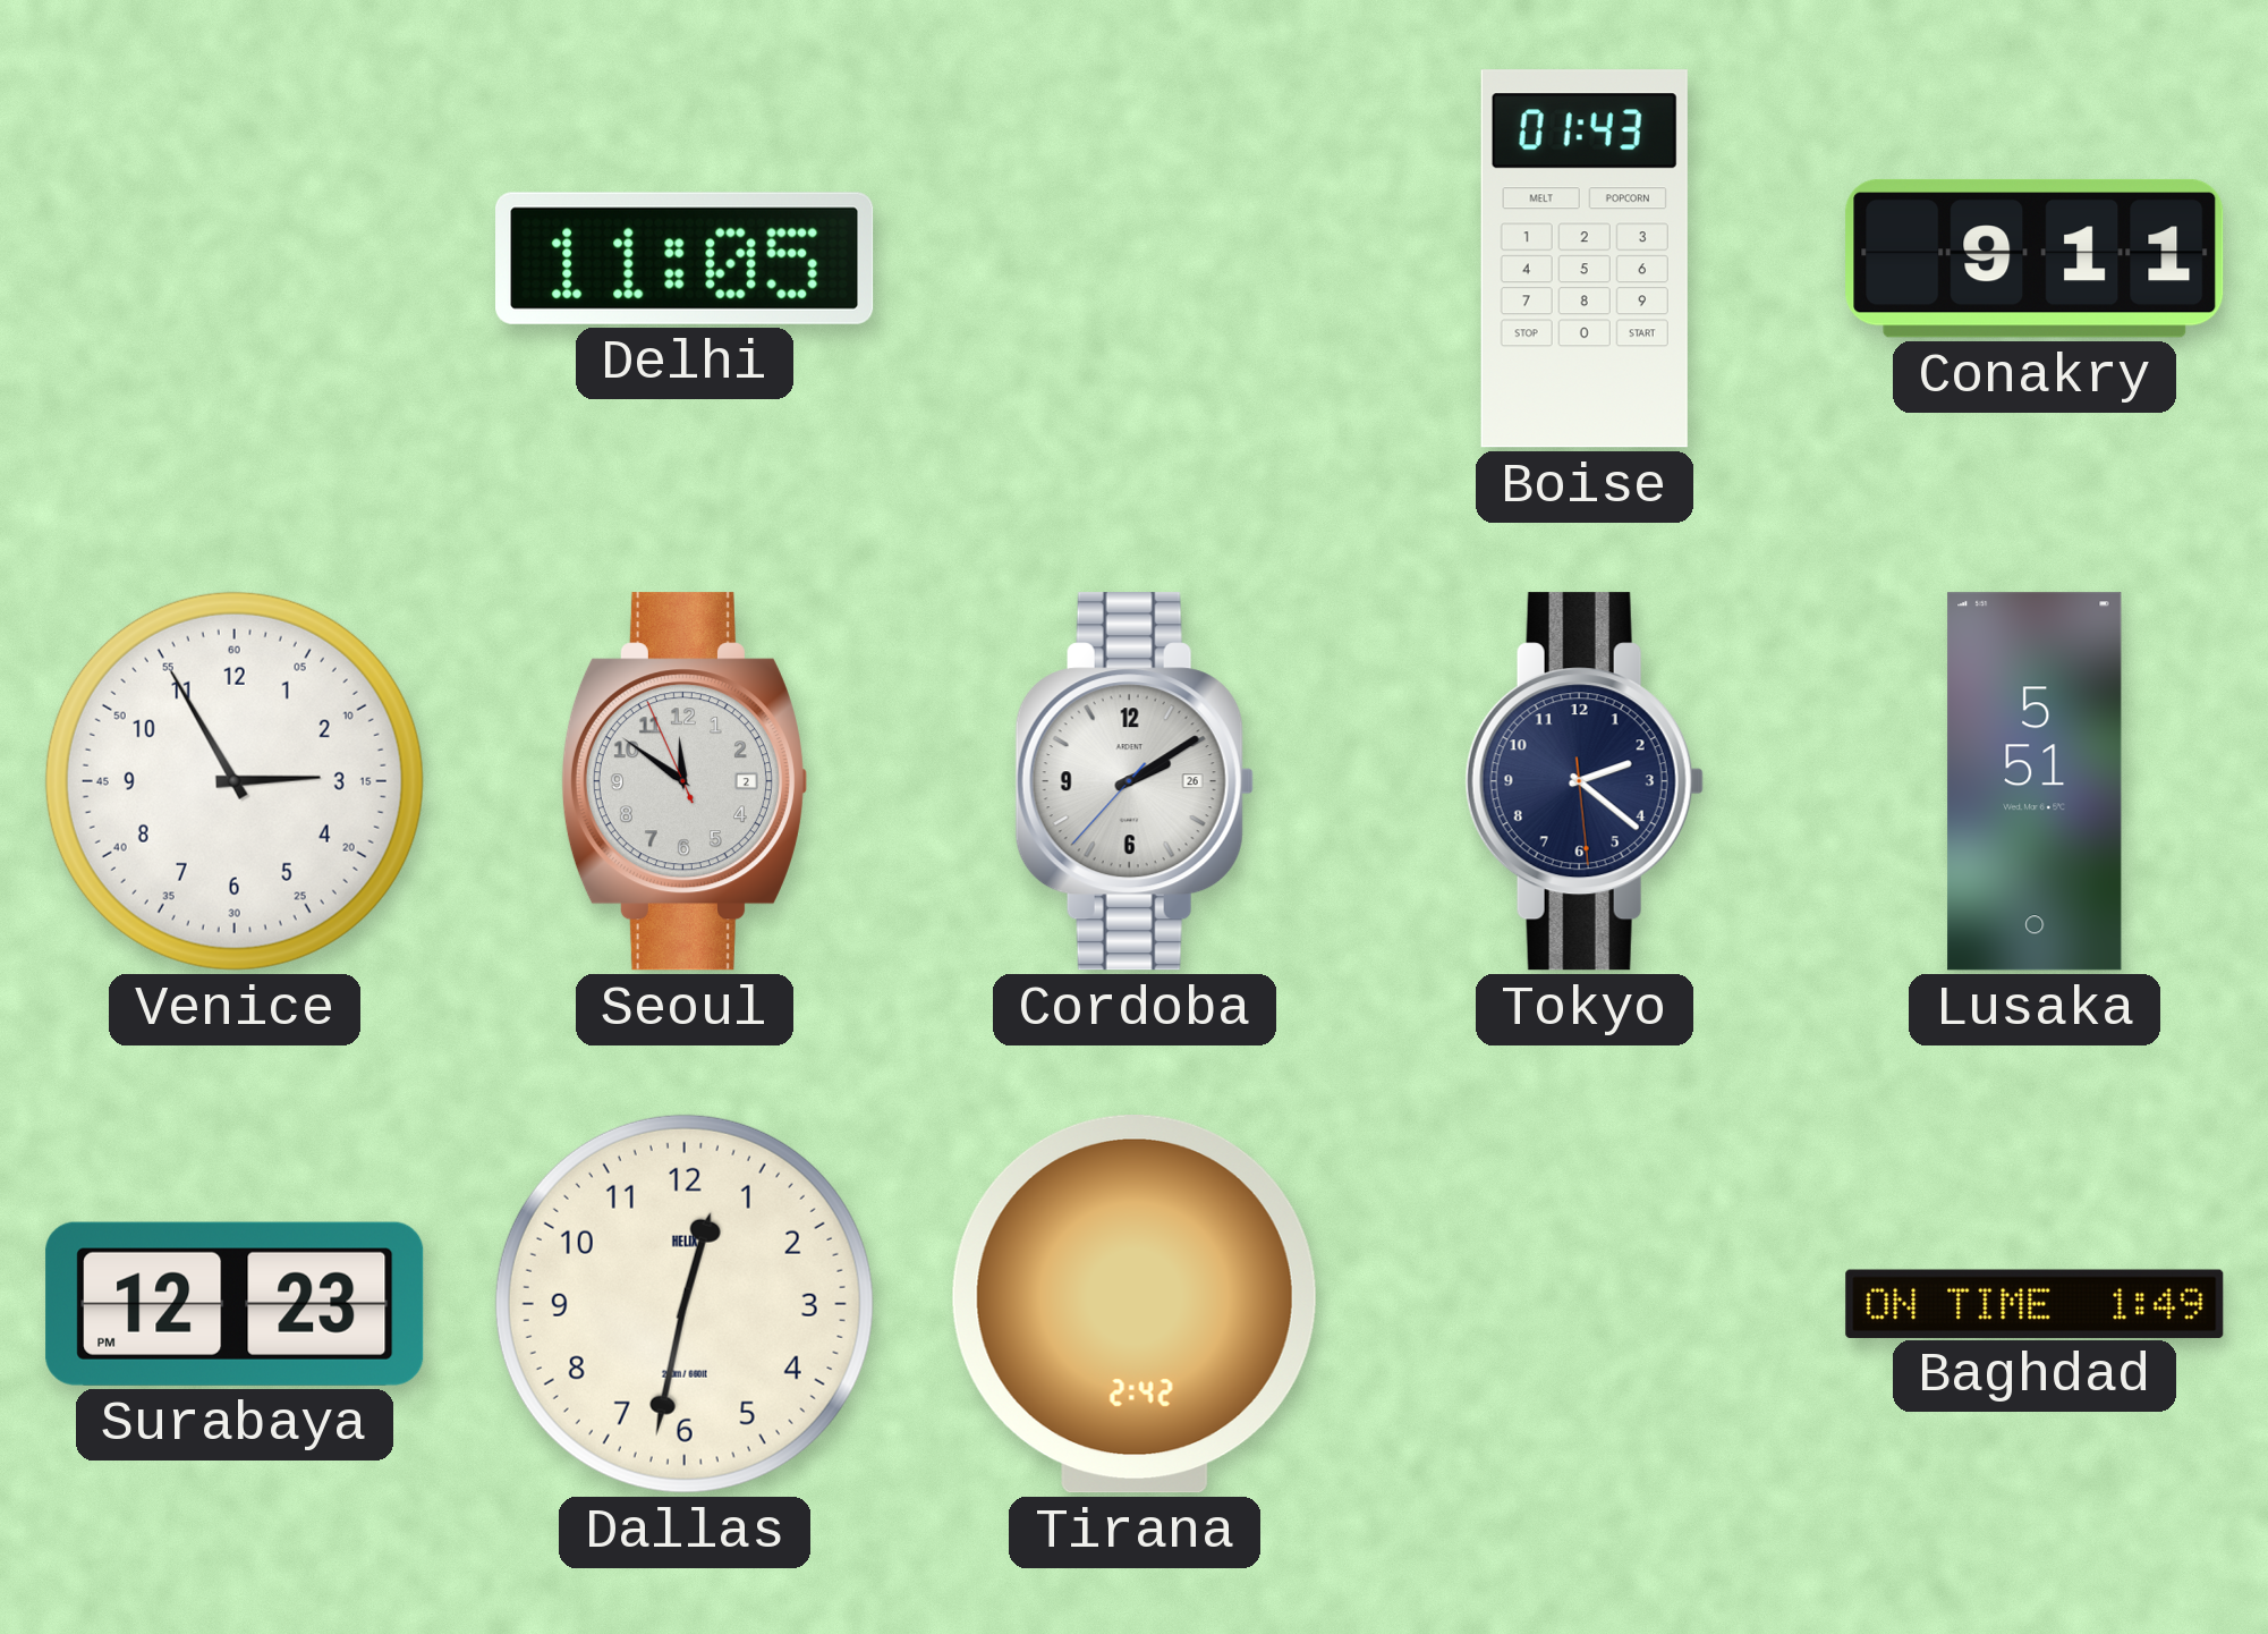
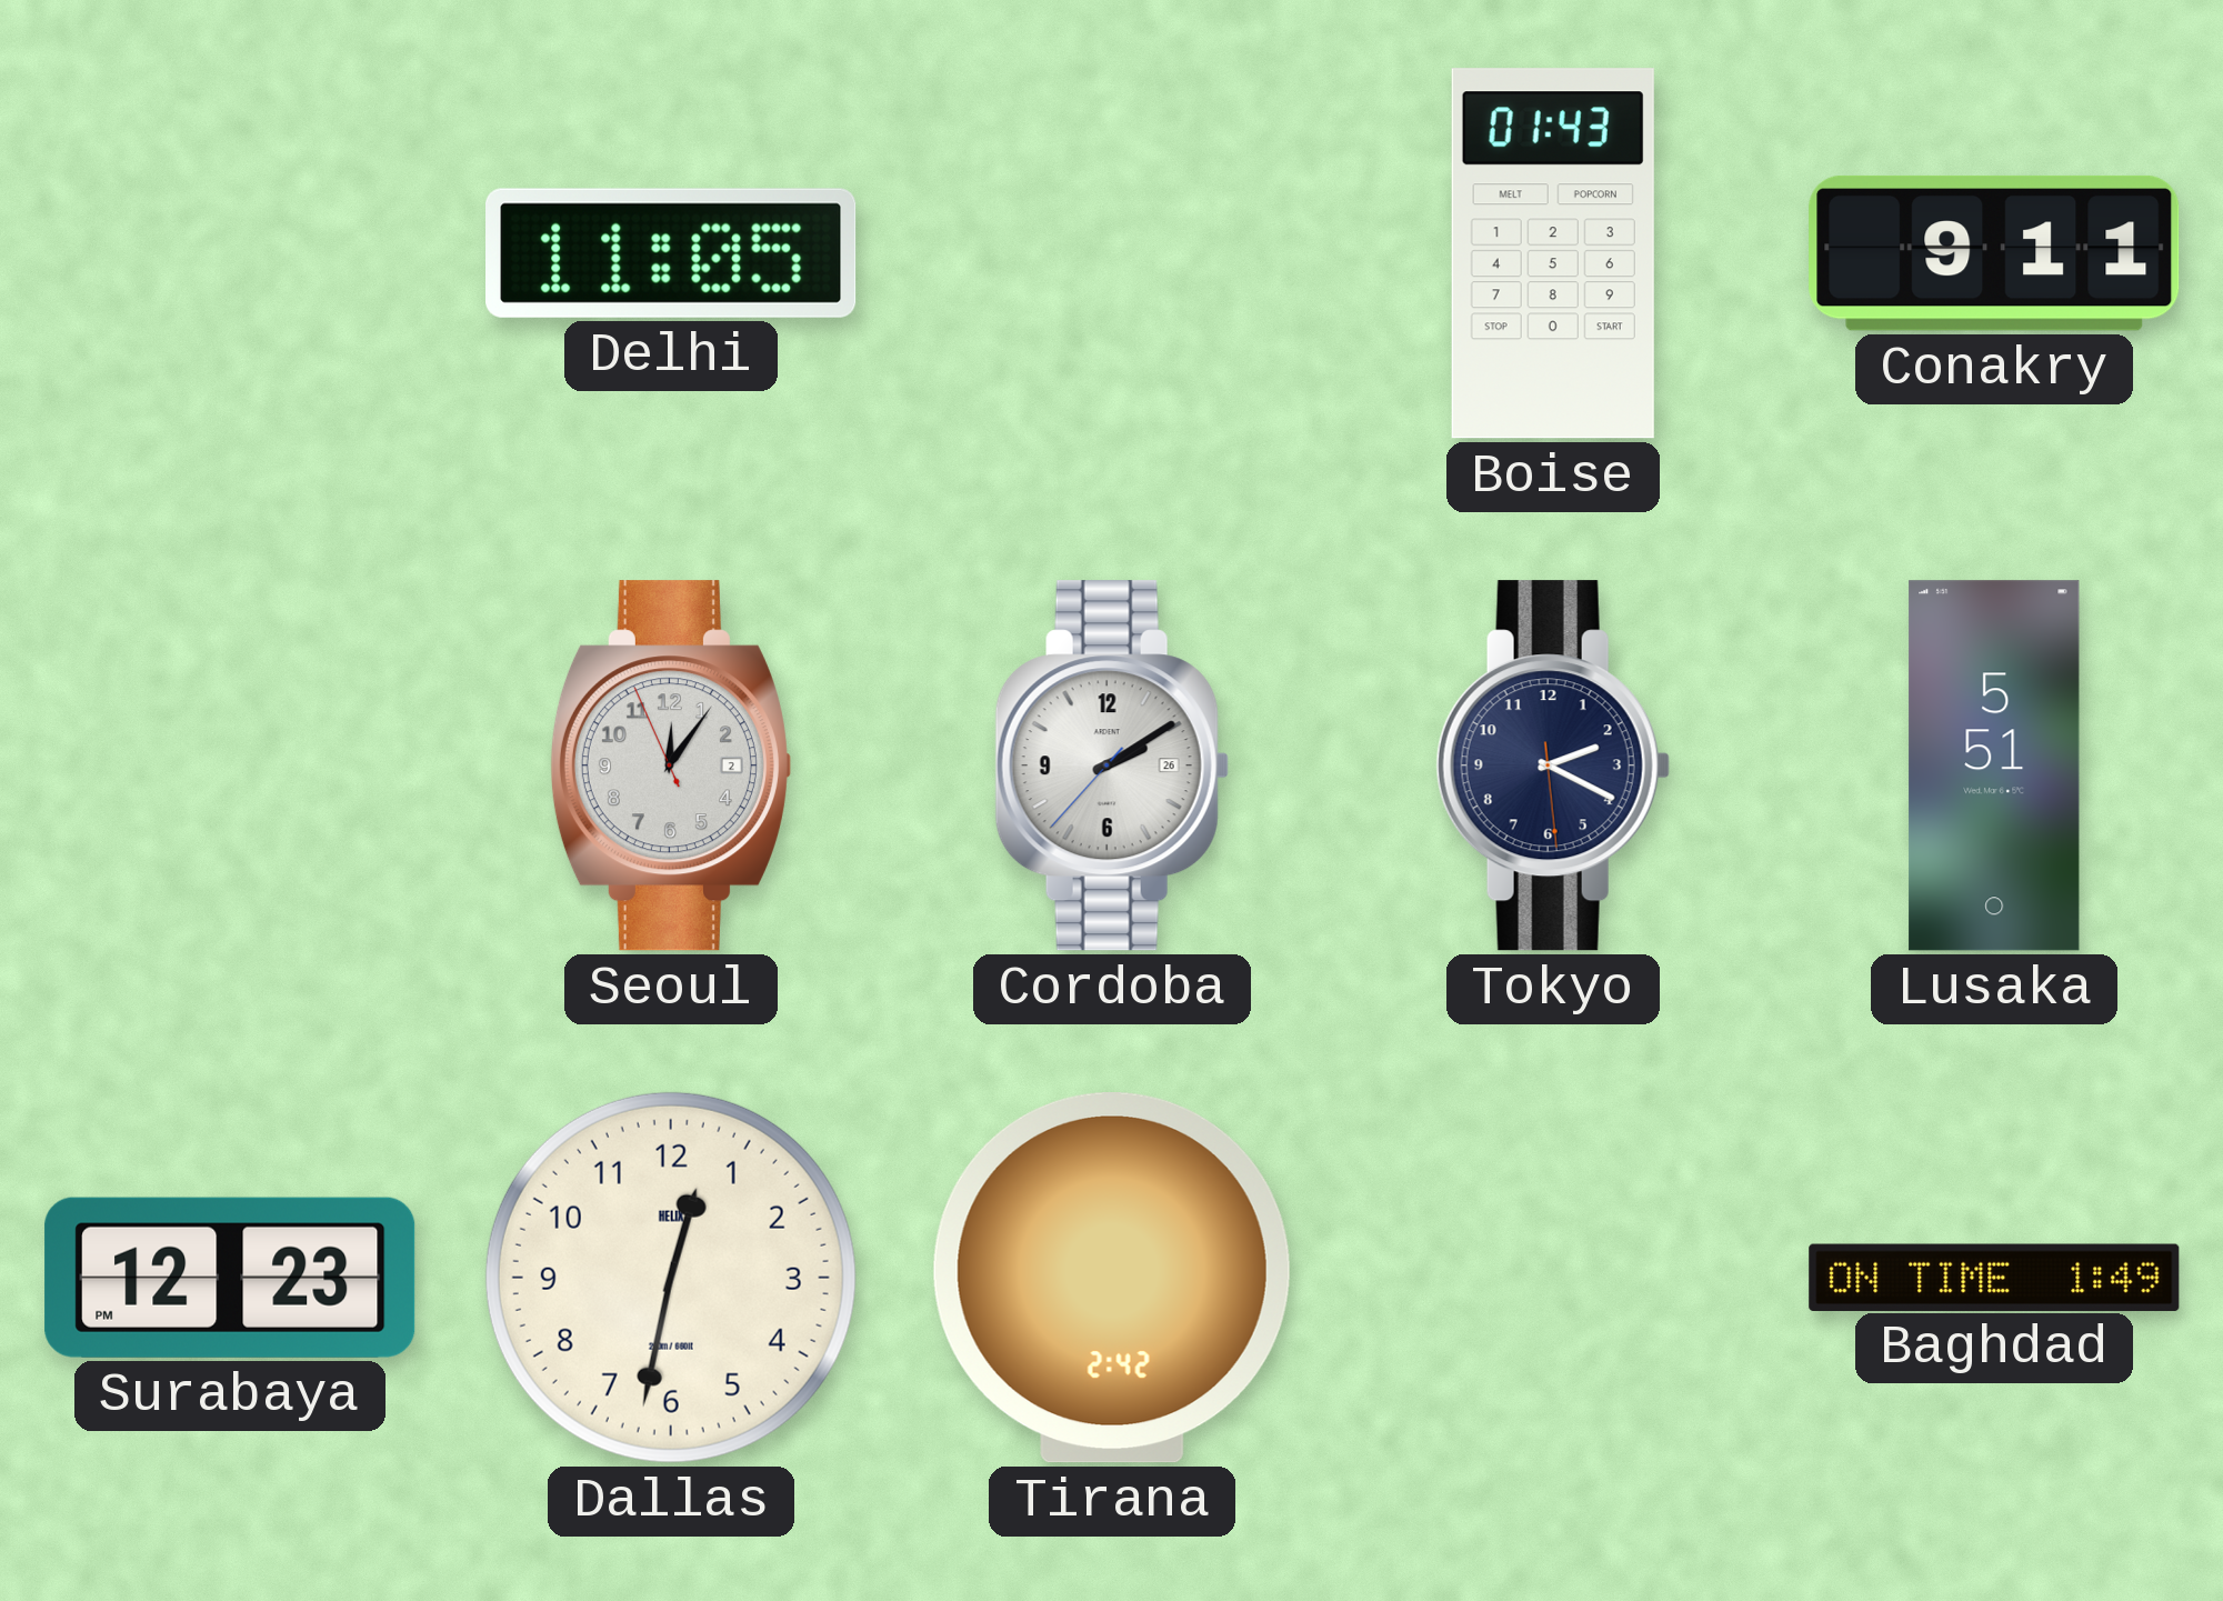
Venice: 2:55 -> none
Seoul: 11:50 -> 12:05
Tokyo: 2:21 -> 2:19
